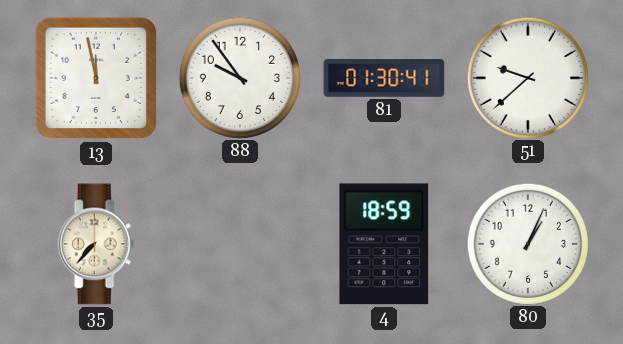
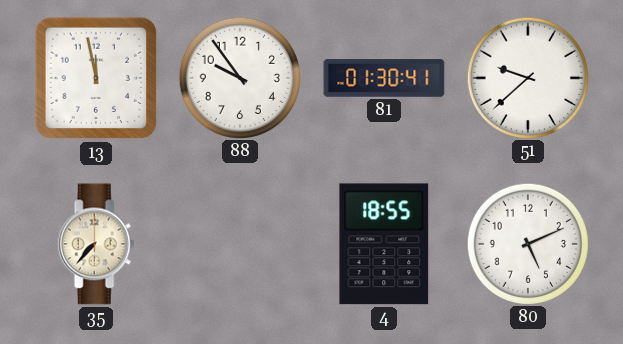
4: 18:59 -> 18:55
80: 1:04 -> 5:11
